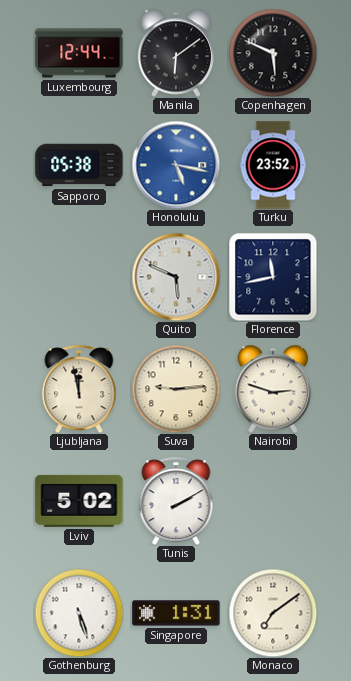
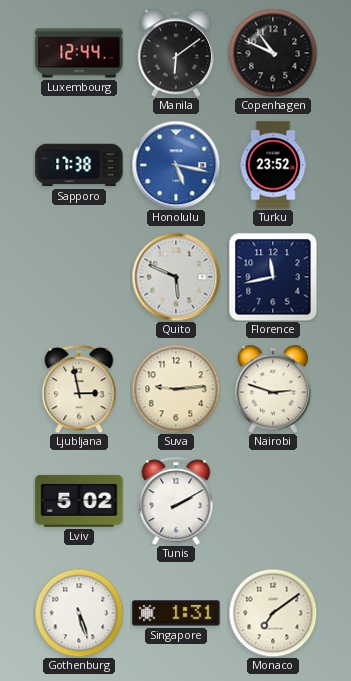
Copenhagen: 5:49 -> 10:49
Sapporo: 05:38 -> 17:38
Ljubljana: 11:58 -> 2:58
